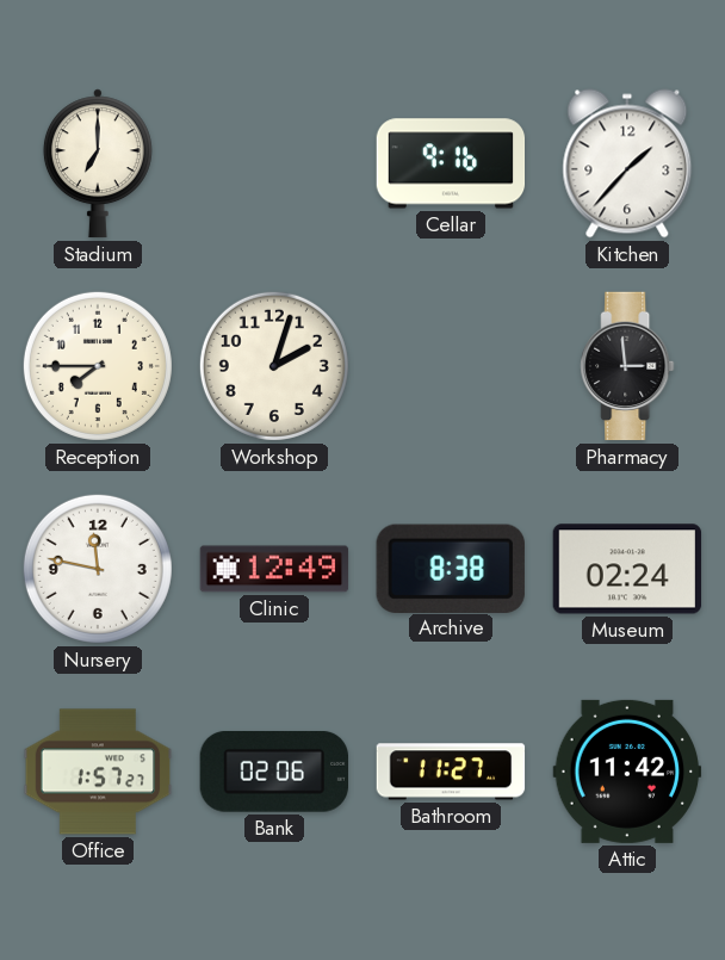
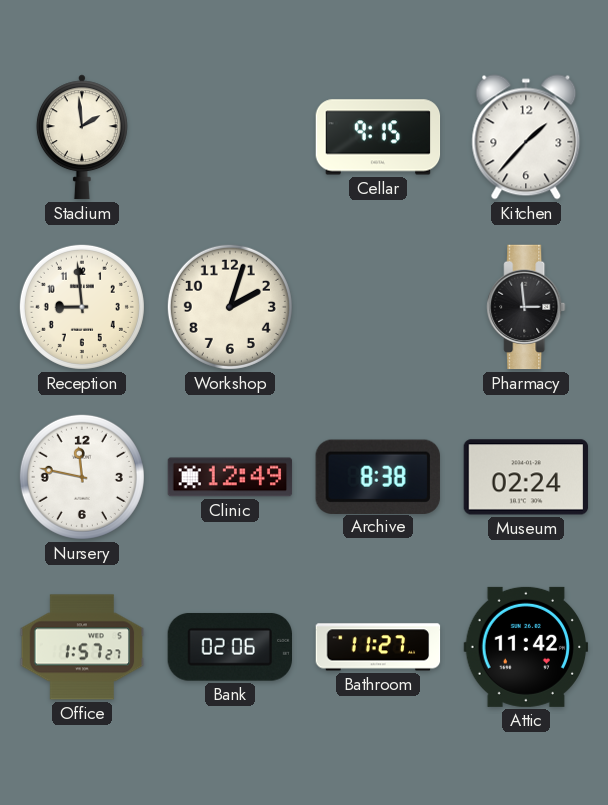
Stadium: 7:00 -> 1:59
Cellar: 9:16 -> 9:15
Reception: 7:45 -> 8:59
